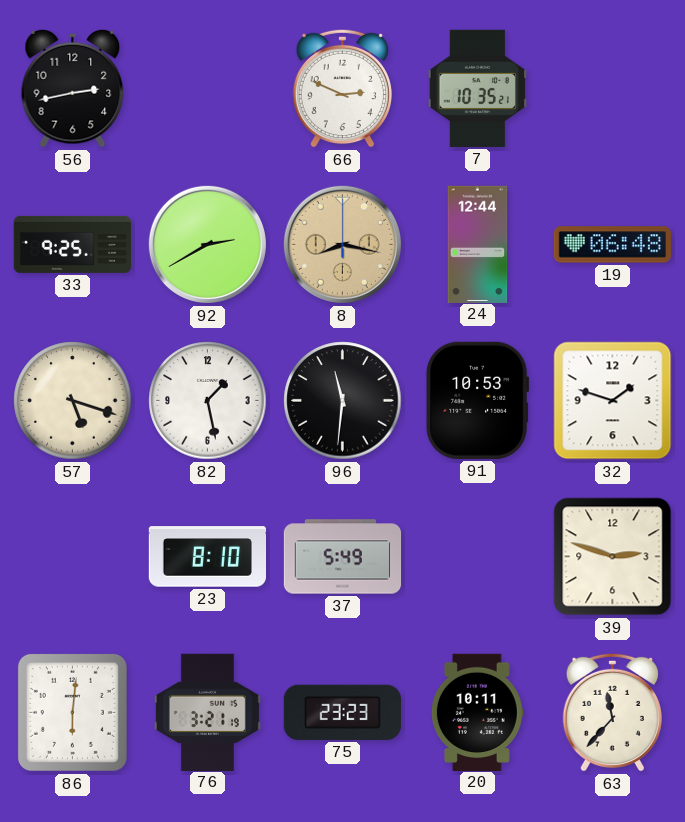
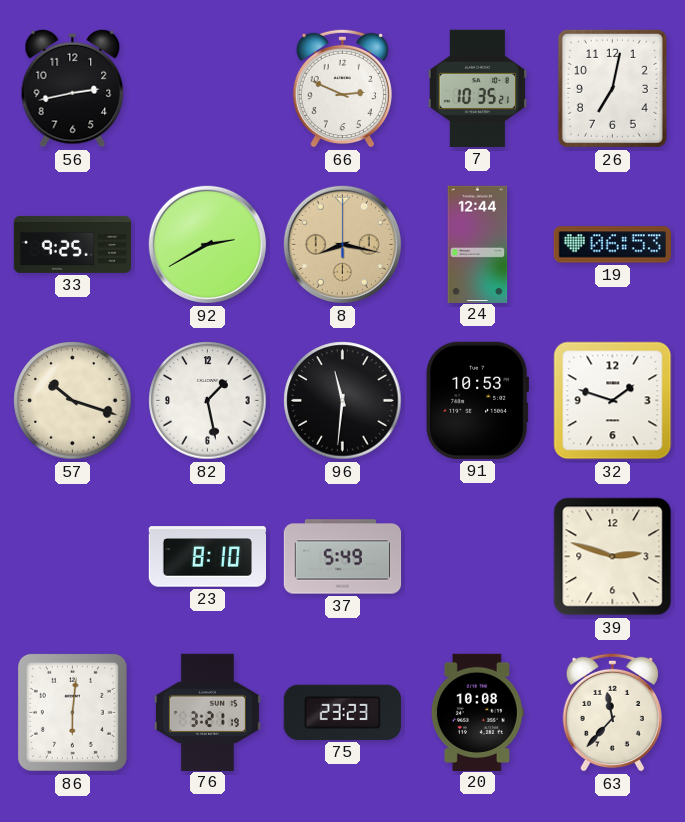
26: none -> 7:02
19: 06:48 -> 06:53
57: 5:18 -> 10:18
20: 10:11 -> 10:08
